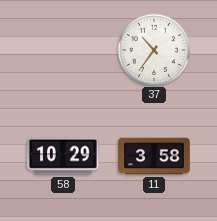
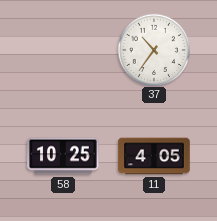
58: 10:29 -> 10:25
11: 3:58 -> 4:05
